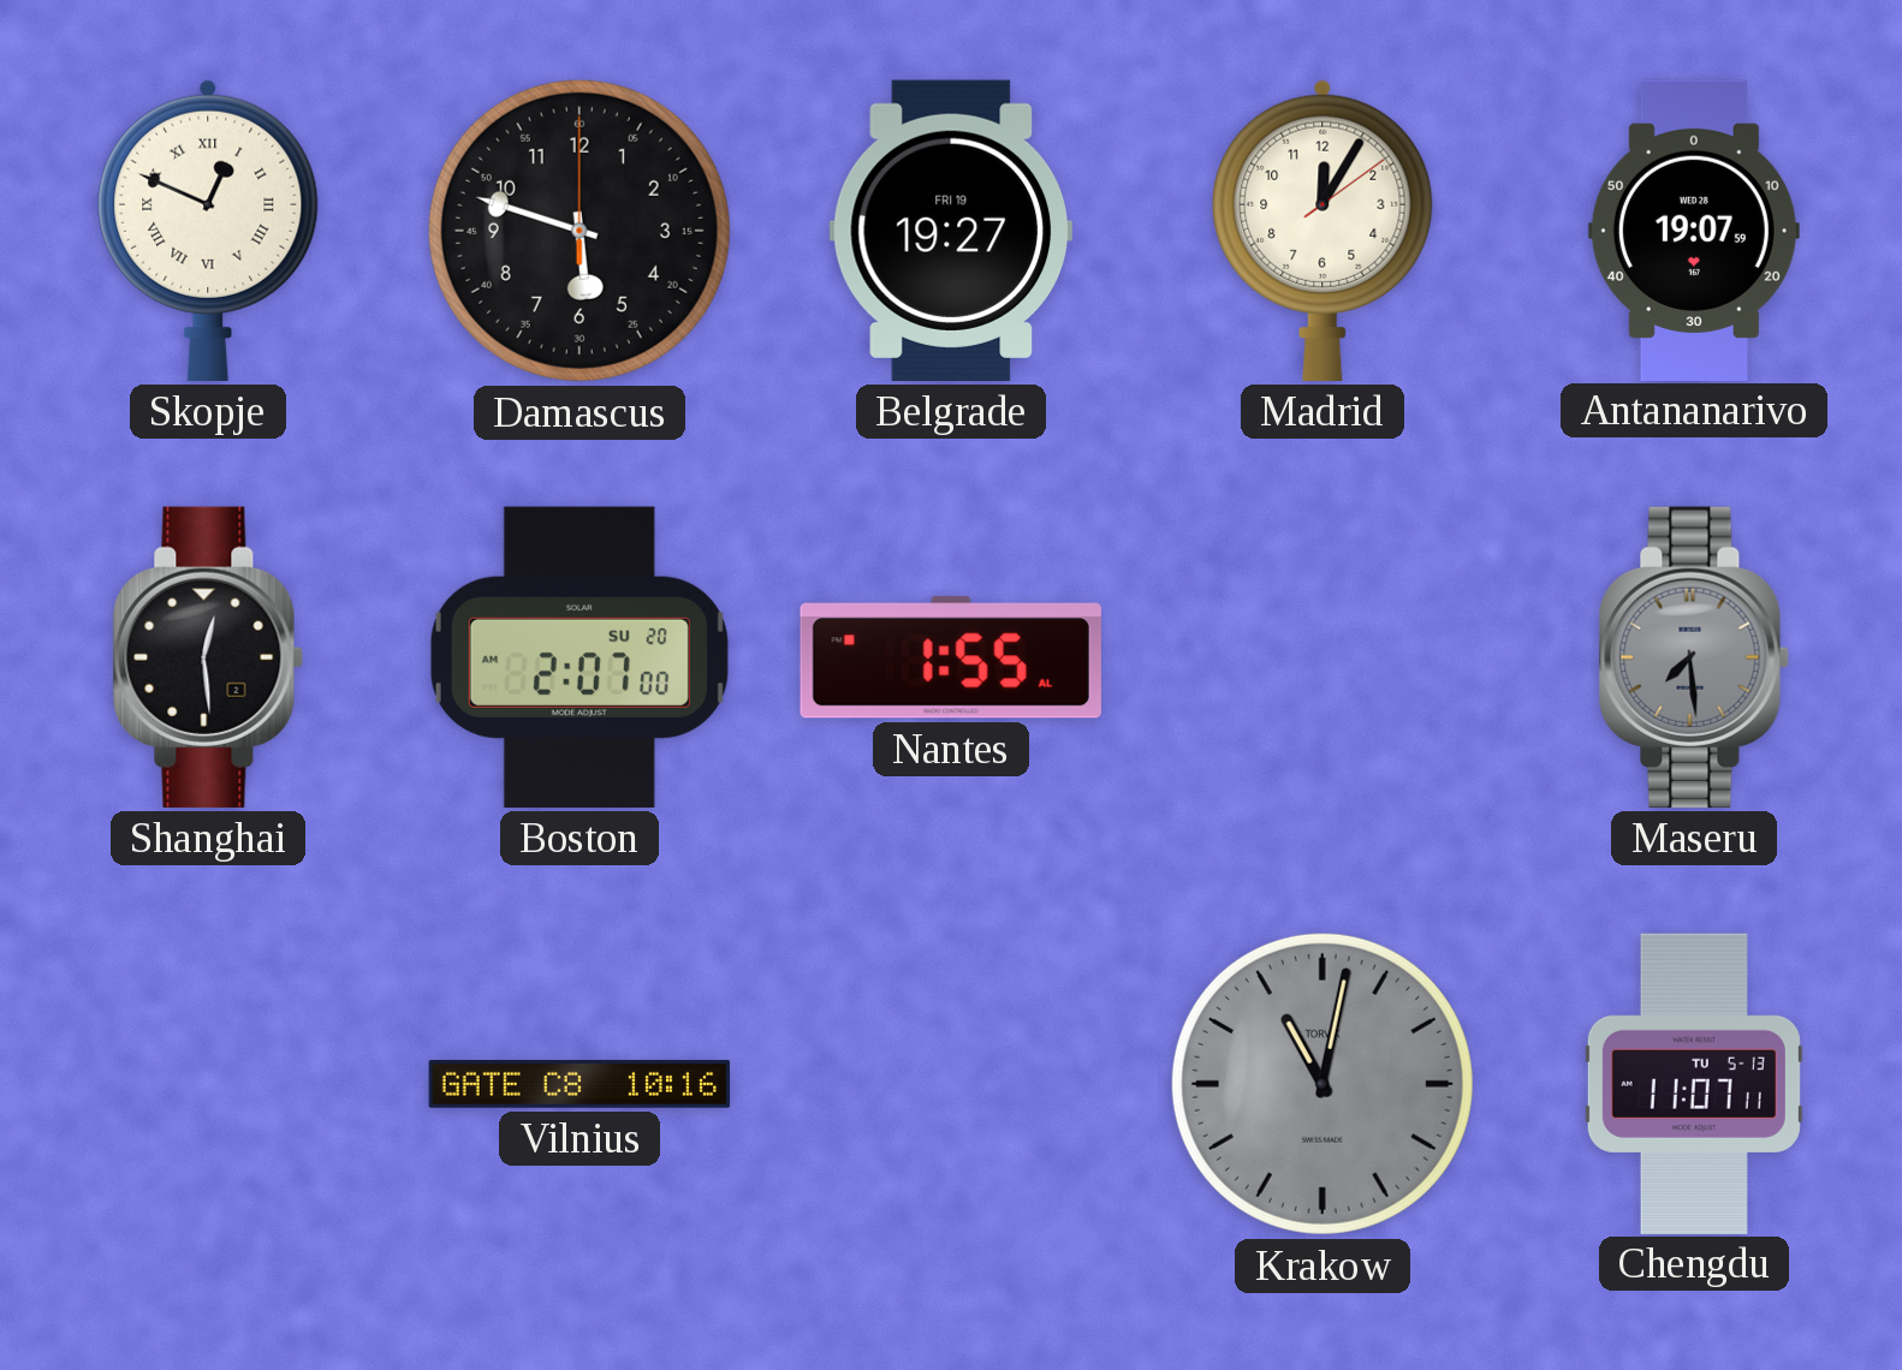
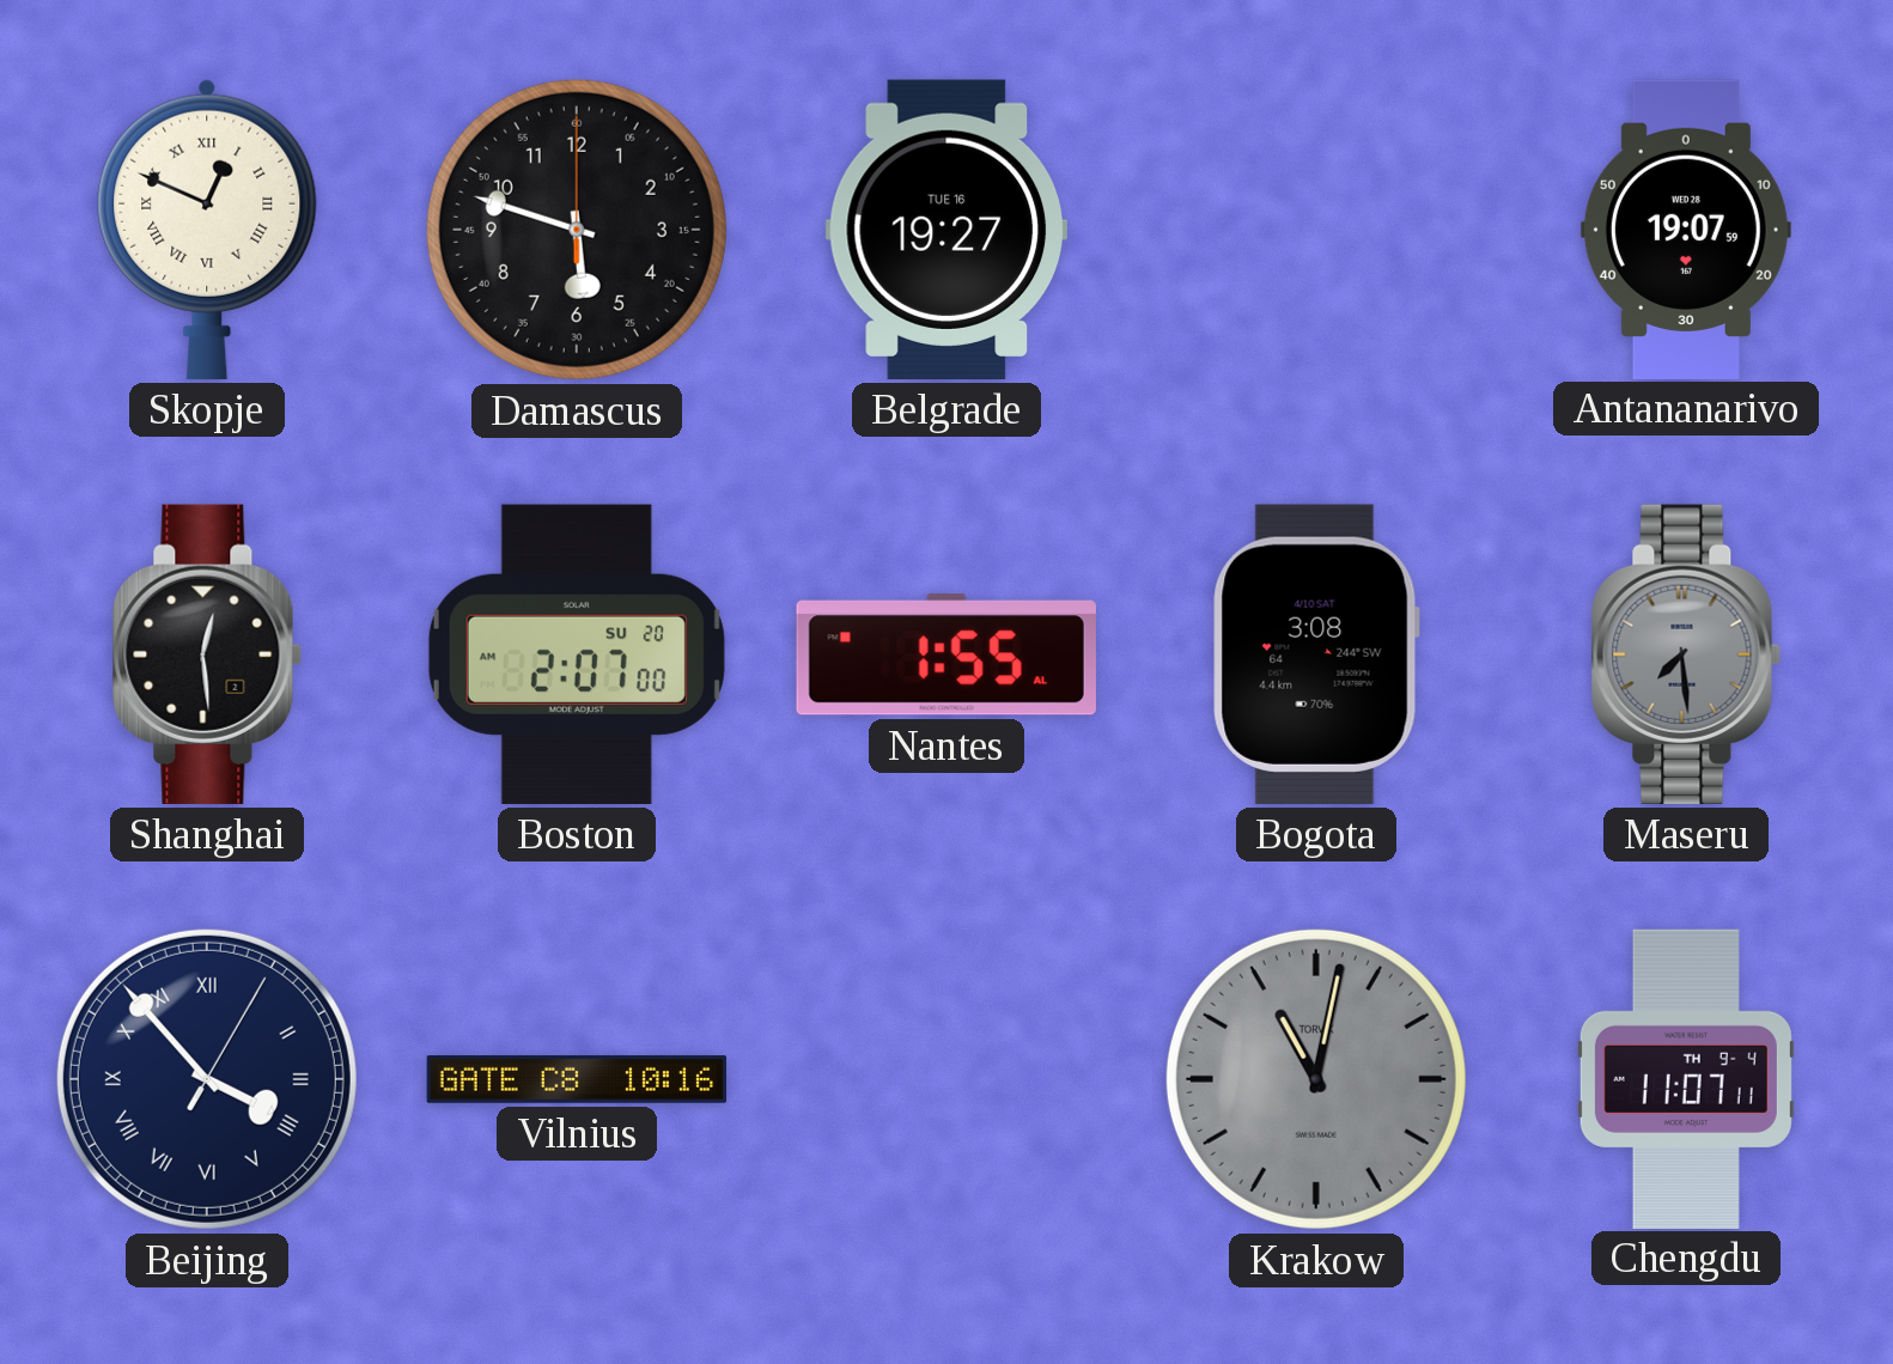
Belgrade date: FRI 19 -> TUE 16
Madrid: 12:05 -> none
Bogota: none -> 3:08
Beijing: none -> 3:53
Chengdu date: TU 5-13 -> TH 9-4
